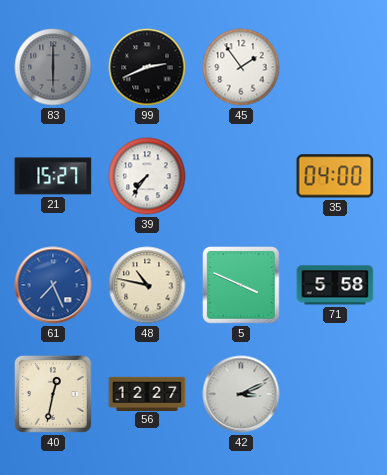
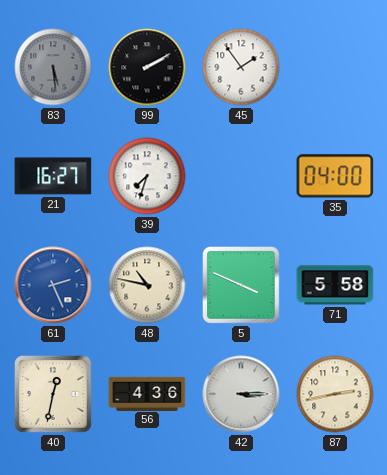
83: 6:00 -> 5:29
99: 2:41 -> 2:10
21: 15:27 -> 16:27
39: 7:36 -> 7:33
61: 7:26 -> 2:26
56: 12:27 -> 4:36
42: 3:11 -> 3:15
87: none -> 2:43
